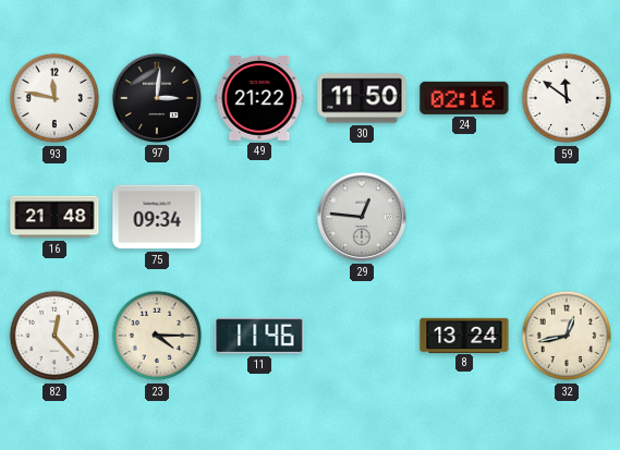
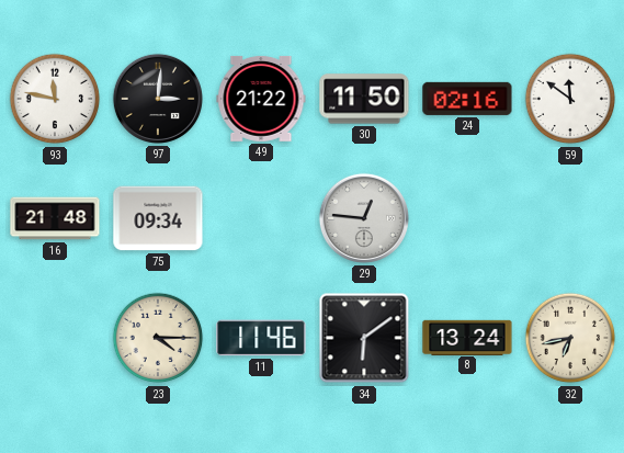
82: 12:23 -> none
34: none -> 6:09
32: 12:43 -> 6:43
